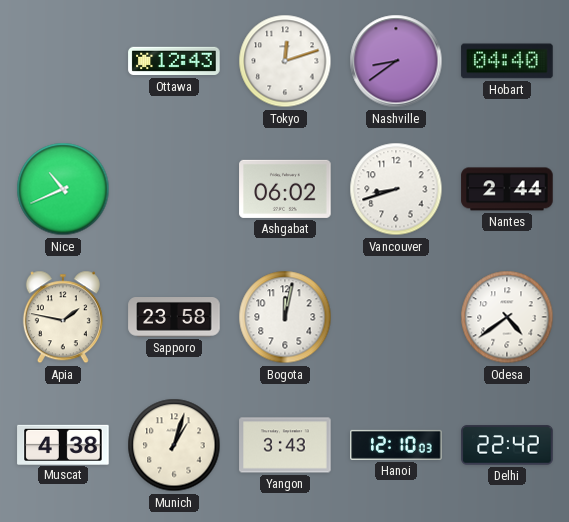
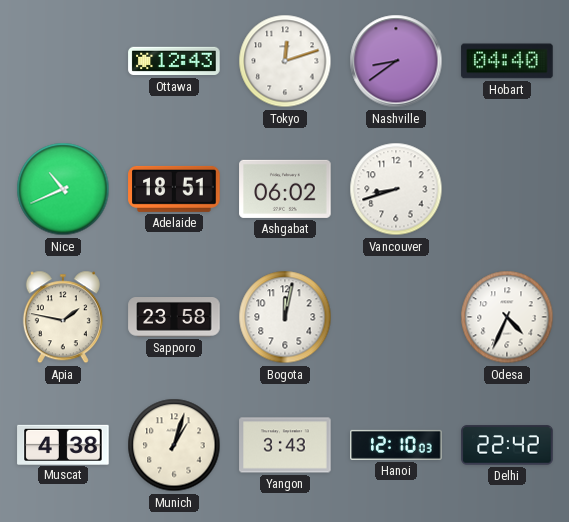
Adelaide: none -> 18:51
Nantes: 2:44 -> none
Odesa: 4:39 -> 4:34
